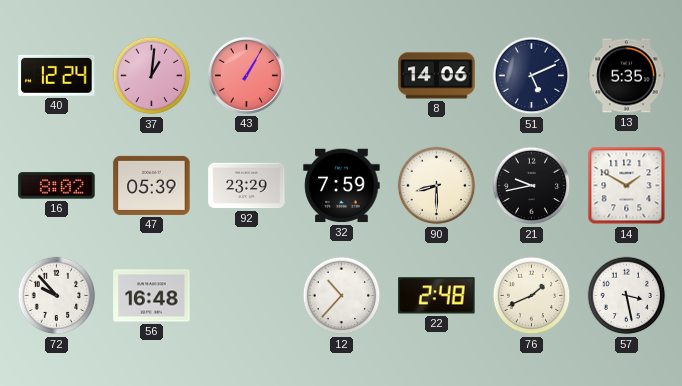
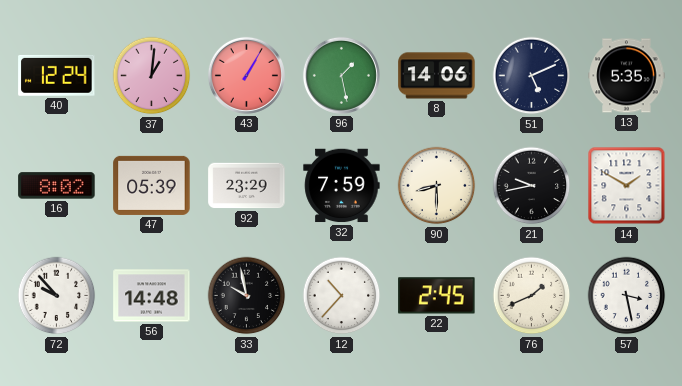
96: none -> 1:28
56: 16:48 -> 14:48
33: none -> 9:58
22: 2:48 -> 2:45
